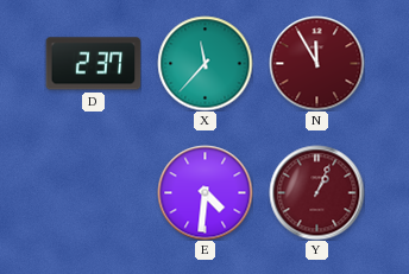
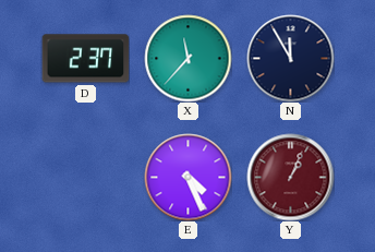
N dial: burgundy -> navy
E: 4:31 -> 4:26
